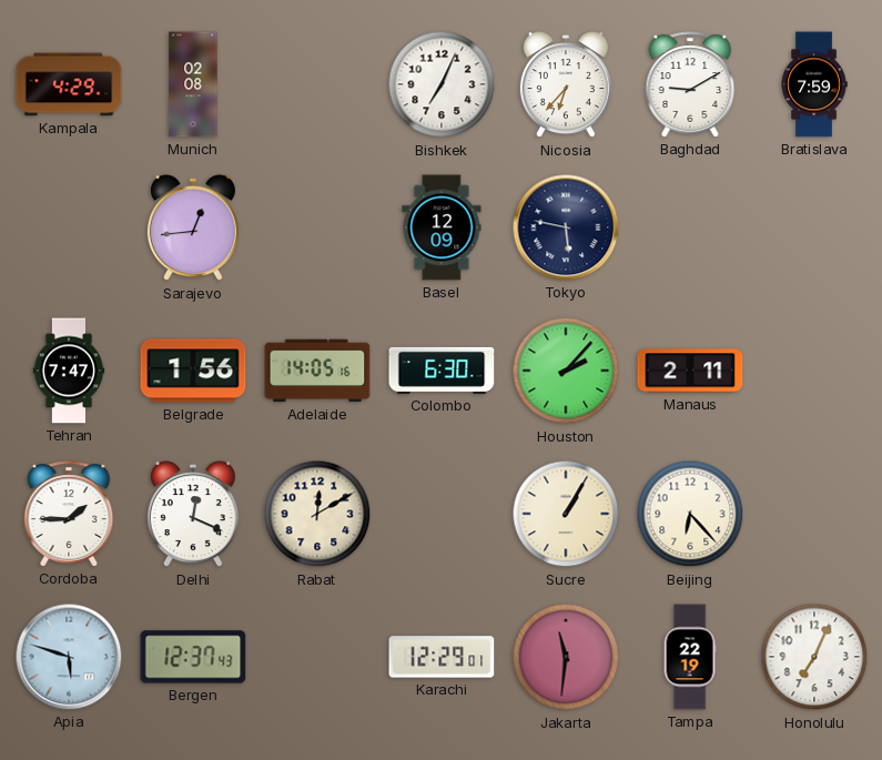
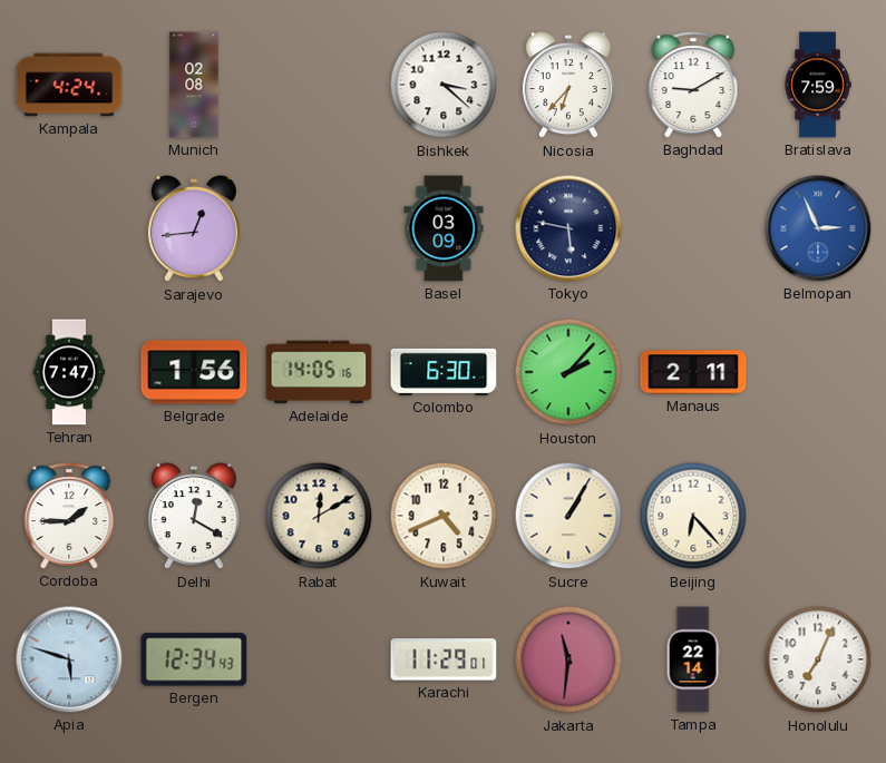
Kampala: 4:29 -> 4:24
Bishkek: 7:04 -> 3:22
Basel: 12:09 -> 03:09
Belmopan: none -> 2:56
Delhi: 12:19 -> 12:20
Kuwait: none -> 4:41
Bergen: 12:37 -> 12:34
Karachi: 12:29 -> 11:29
Tampa: 22:19 -> 22:14
